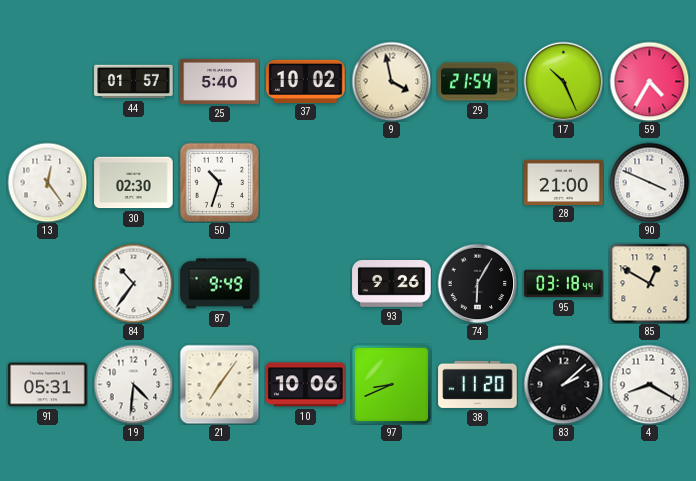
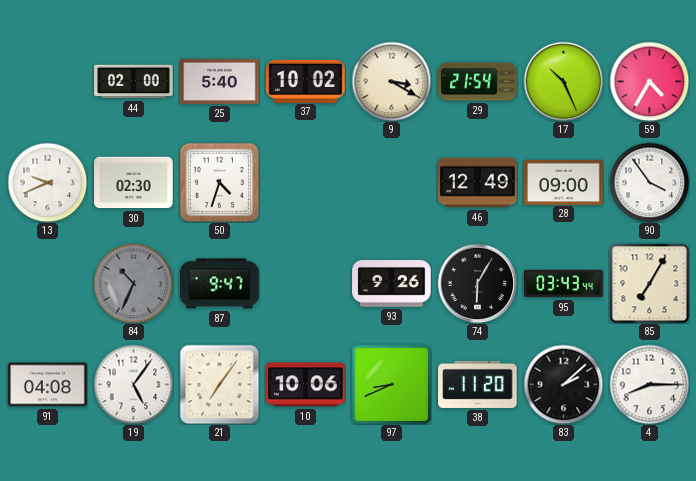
44: 01:57 -> 02:00
9: 3:58 -> 3:20
13: 12:24 -> 9:41
50: 10:33 -> 4:33
46: none -> 12:49
28: 21:00 -> 09:00
90: 3:49 -> 3:54
84: 10:36 -> 10:34
84 dial: white -> grey
87: 9:49 -> 9:47
95: 03:18 -> 03:43
85: 12:50 -> 7:05
91: 05:31 -> 04:08
19: 4:31 -> 5:06
4: 8:20 -> 8:15
